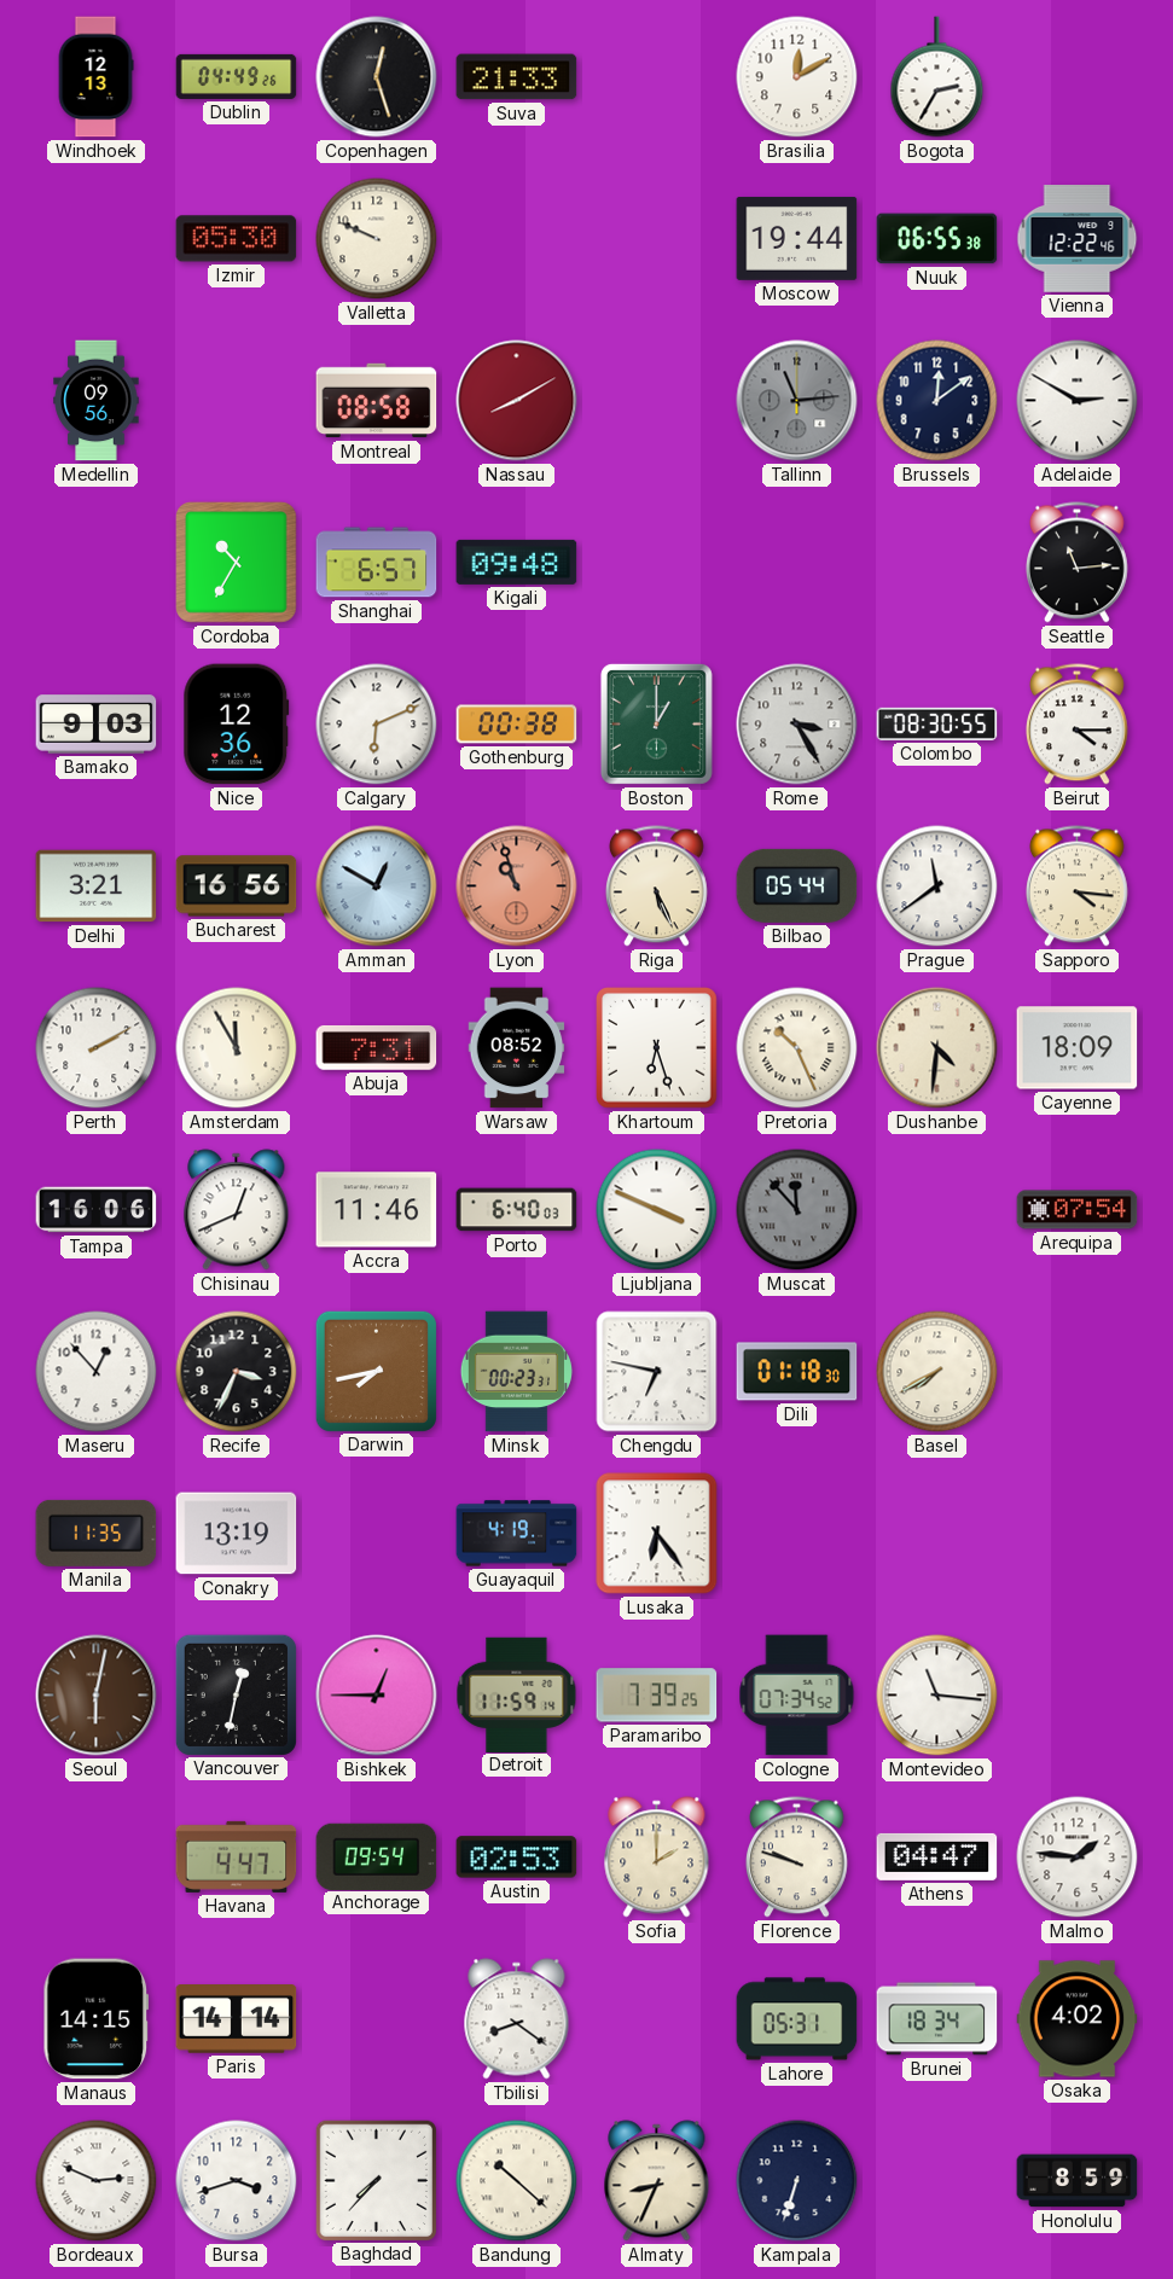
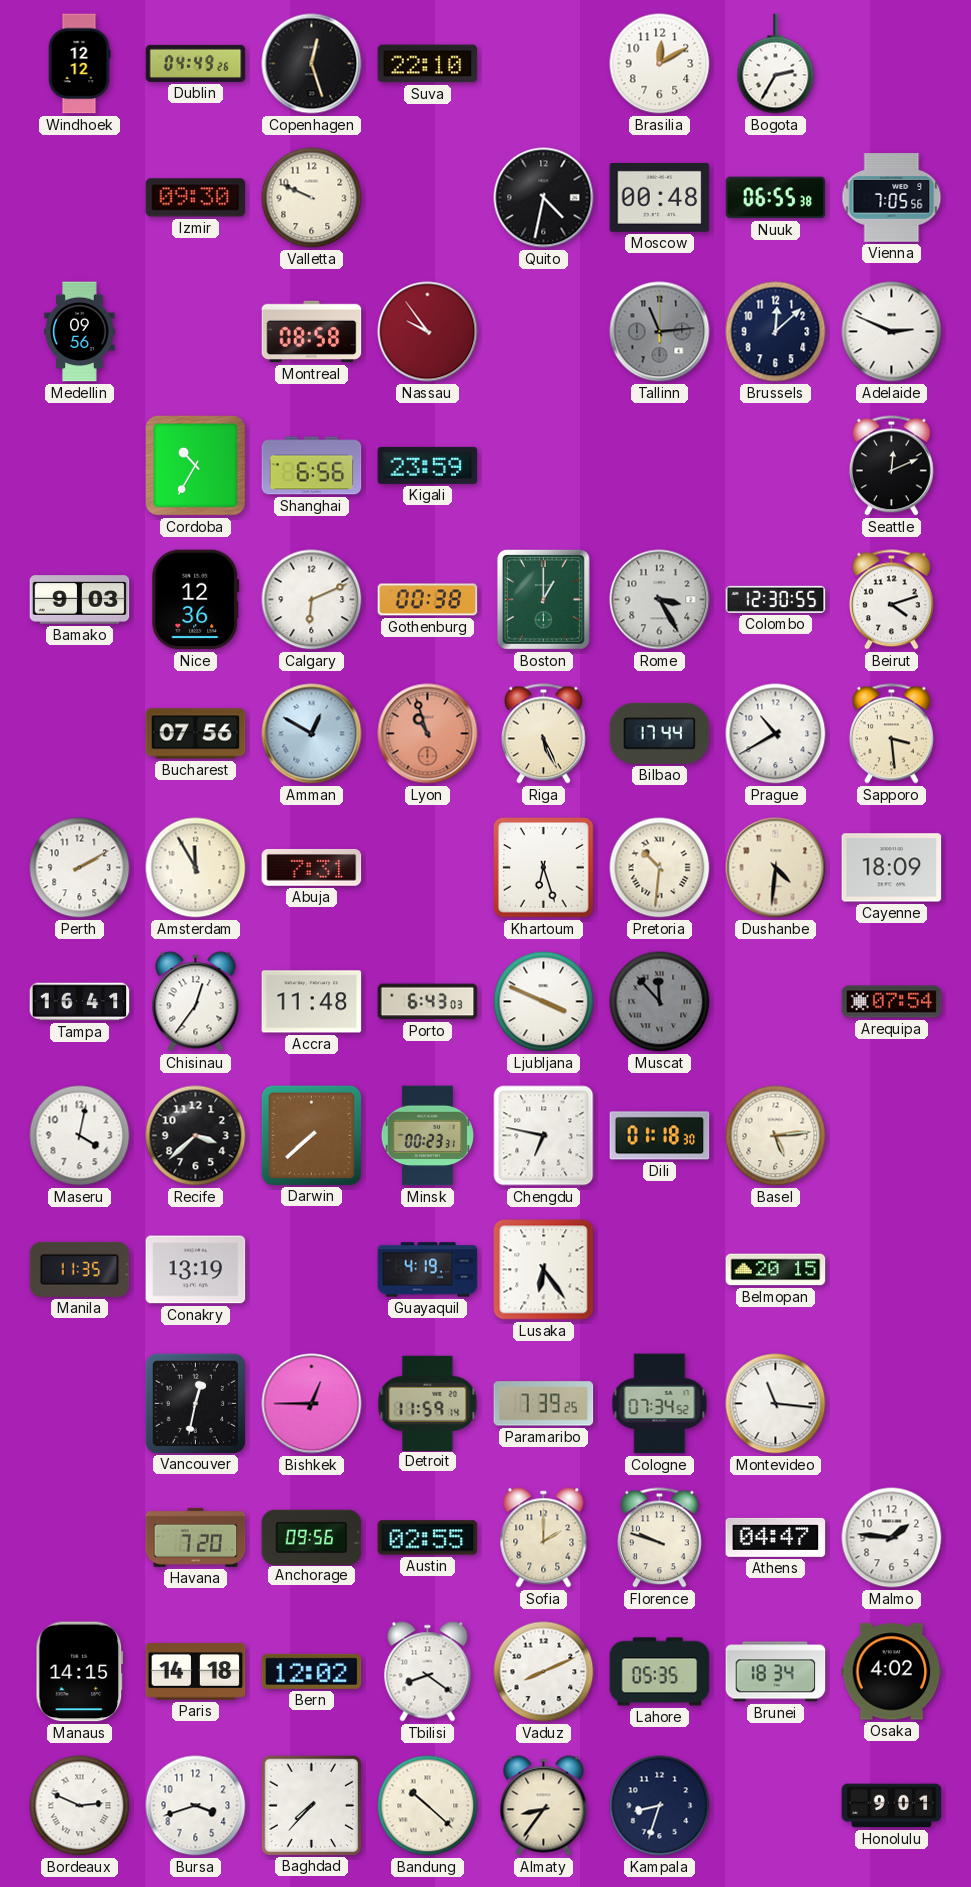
Windhoek: 12:13 -> 12:12
Suva: 21:33 -> 22:10
Izmir: 05:30 -> 09:30
Quito: none -> 4:32
Moscow: 19:44 -> 00:48
Vienna: 12:22 -> 7:05
Nassau: 8:10 -> 9:54
Brussels: 12:09 -> 12:08
Adelaide: 2:50 -> 2:49
Shanghai: 6:57 -> 6:56
Kigali: 09:48 -> 23:59
Seattle: 11:14 -> 12:11
Colombo: 08:30 -> 12:30
Beirut: 4:15 -> 4:12
Delhi: 3:21 -> none
Bucharest: 16:56 -> 07:56
Bilbao: 05:44 -> 17:44
Prague: 11:39 -> 10:40
Sapporo: 4:16 -> 3:29
Warsaw: 08:52 -> none
Pretoria: 10:26 -> 10:31
Tampa: 16:06 -> 16:41
Chisinau: 12:41 -> 12:36
Accra: 11:46 -> 11:48
Porto: 6:40 -> 6:43
Maseru: 12:53 -> 4:02
Recife: 3:34 -> 3:38
Darwin: 7:43 -> 7:38
Basel: 7:40 -> 5:14
Belmopan: none -> 20:15
Seoul: 6:02 -> none
Havana: 4:47 -> 7:20
Anchorage: 09:54 -> 09:56
Austin: 02:53 -> 02:55
Paris: 14:14 -> 14:18
Bern: none -> 12:02
Vaduz: none -> 8:11
Lahore: 05:31 -> 05:35
Almaty: 8:34 -> 8:36
Kampala: 6:33 -> 8:33
Honolulu: 8:59 -> 9:01
